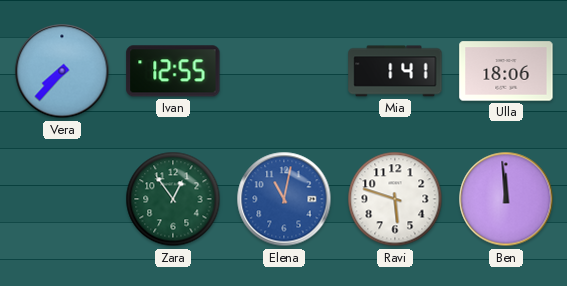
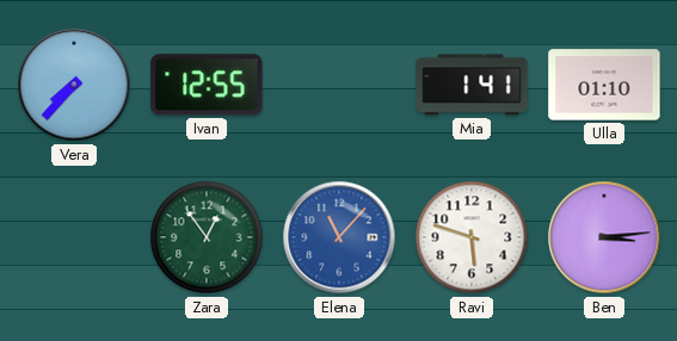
Ulla: 18:06 -> 01:10
Elena: 11:02 -> 11:07
Ben: 11:59 -> 3:14
